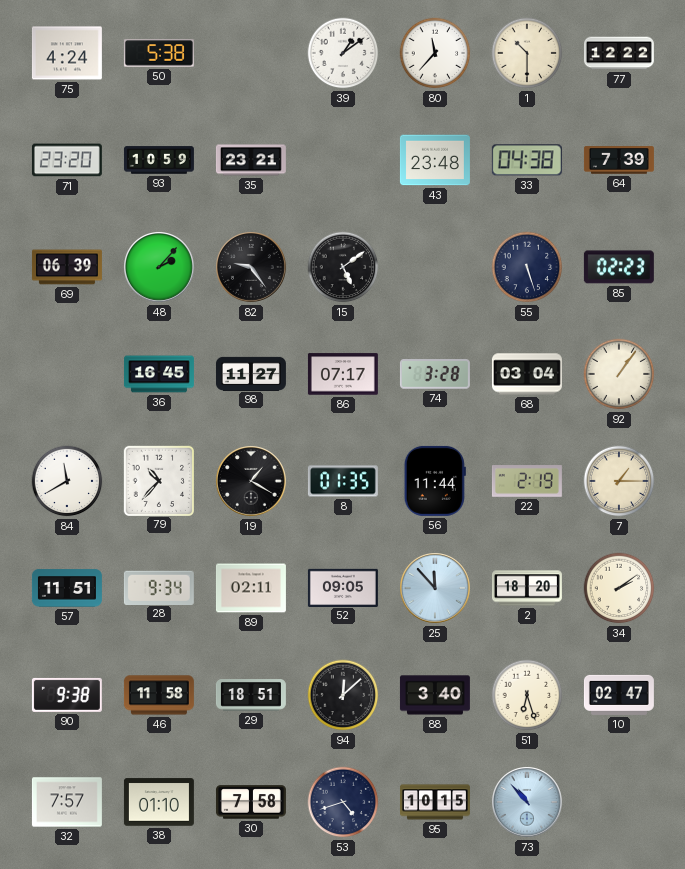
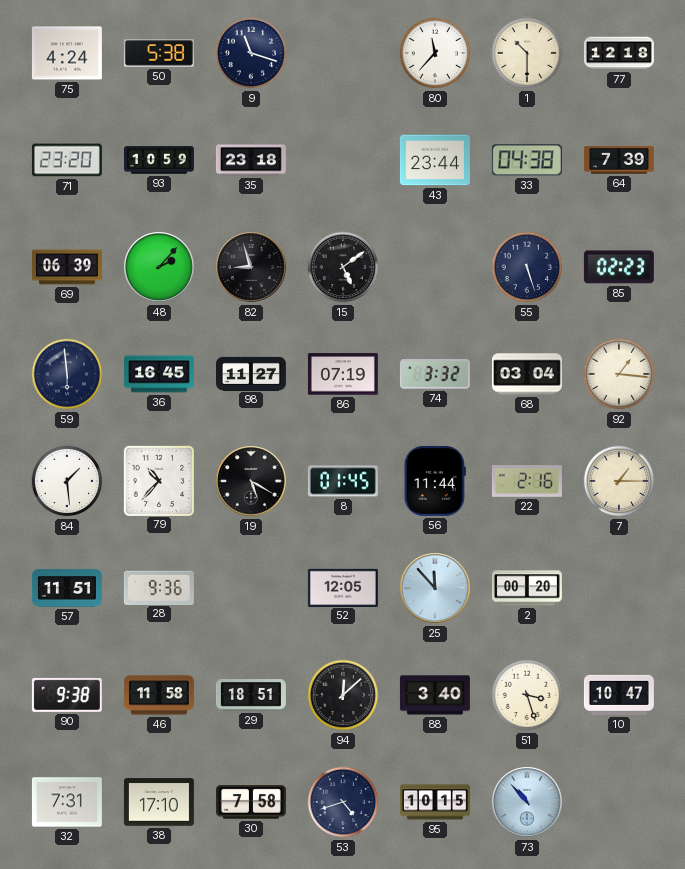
9: none -> 11:18
39: 1:09 -> none
77: 12:22 -> 12:18
35: 23:21 -> 23:18
43: 23:48 -> 23:44
82: 9:24 -> 8:57
59: none -> 5:59
86: 07:17 -> 07:19
74: 3:28 -> 3:32
92: 1:06 -> 1:16
84: 11:40 -> 1:29
19: 1:20 -> 5:20
8: 01:35 -> 01:45
22: 2:19 -> 2:16
28: 9:34 -> 9:36
89: 02:11 -> none
52: 09:05 -> 12:05
2: 18:20 -> 00:20
34: 2:09 -> none
51: 6:27 -> 3:27
10: 02:47 -> 10:47
32: 7:57 -> 7:31
38: 01:10 -> 17:10
